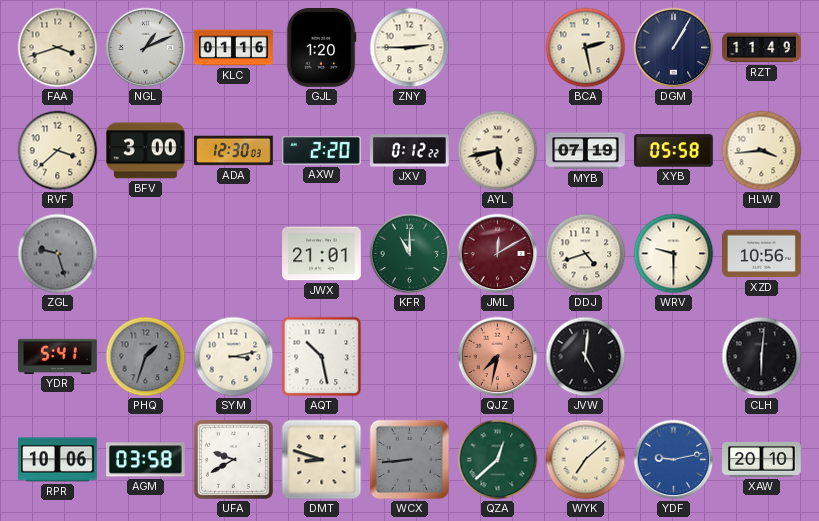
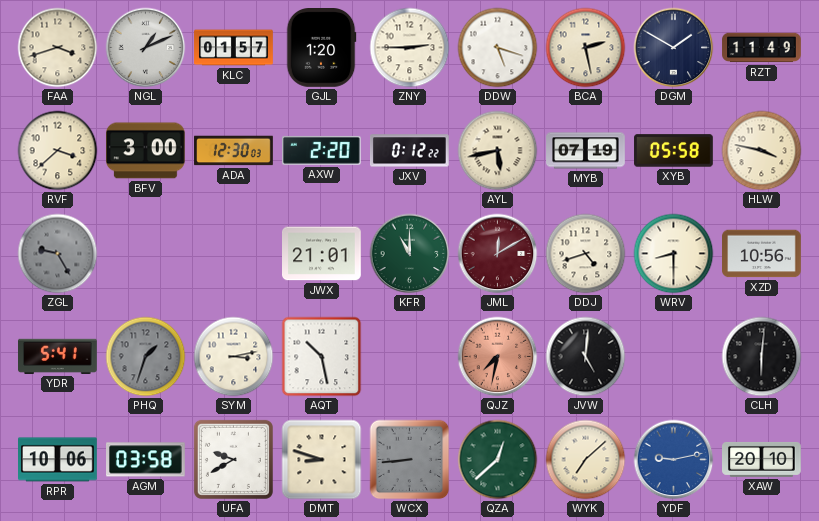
KLC: 01:16 -> 01:57
DDW: none -> 5:18
DGM: 1:05 -> 1:50
HLW: 3:44 -> 3:47
ZGL: 9:27 -> 9:25
WRV: 9:30 -> 8:30
